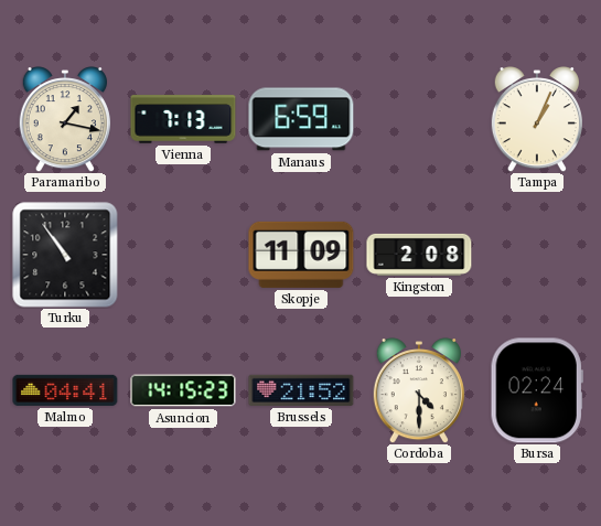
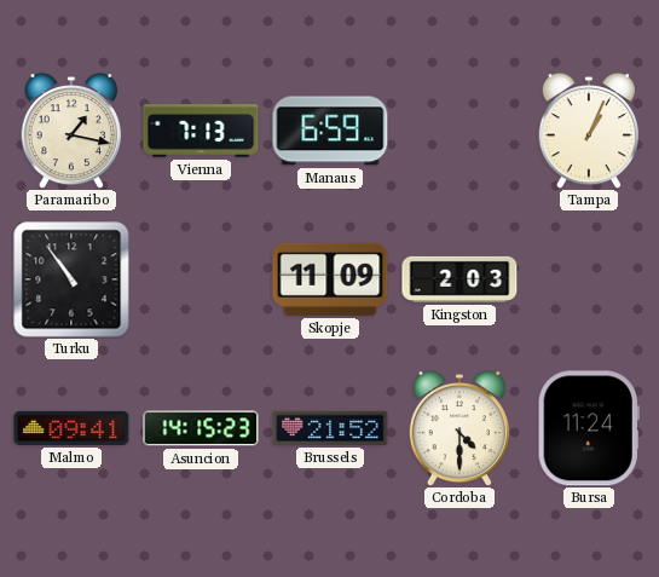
Kingston: 2:08 -> 2:03
Malmo: 04:41 -> 09:41
Bursa: 02:24 -> 11:24
